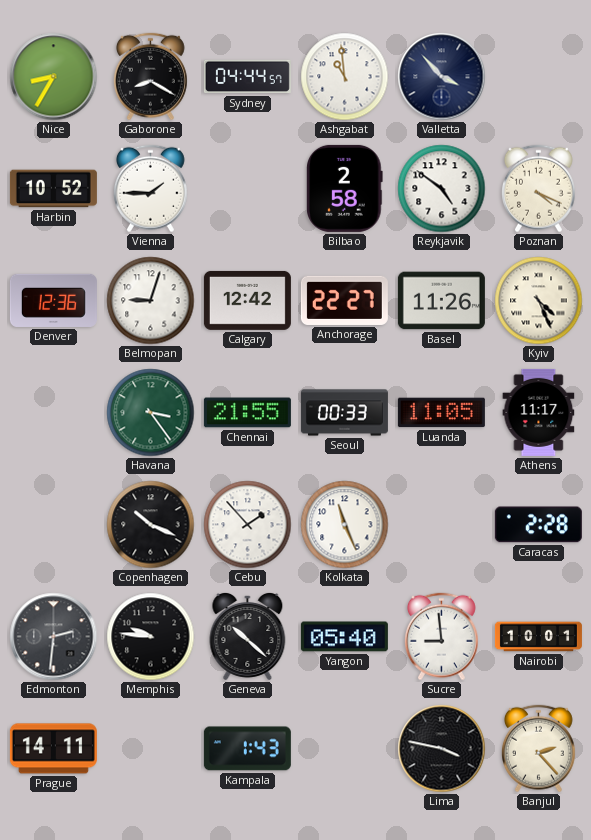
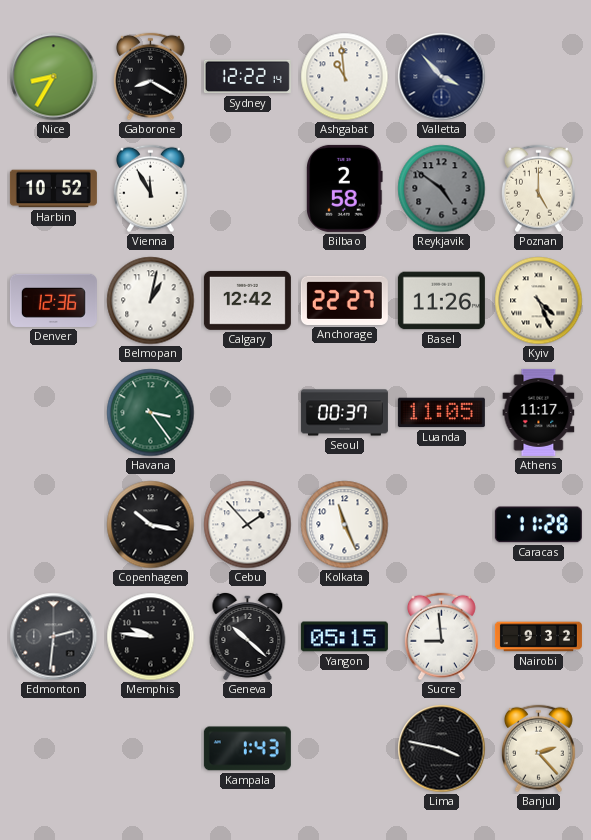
Sydney: 04:44 -> 12:22
Vienna: 1:45 -> 11:55
Reykjavik dial: white -> grey
Poznan: 4:19 -> 5:00
Belmopan: 9:03 -> 1:02
Chennai: 21:55 -> none
Seoul: 00:33 -> 00:37
Copenhagen: 10:19 -> 10:17
Caracas: 2:28 -> 11:28
Yangon: 05:40 -> 05:15
Nairobi: 10:01 -> 9:32
Prague: 14:11 -> none
